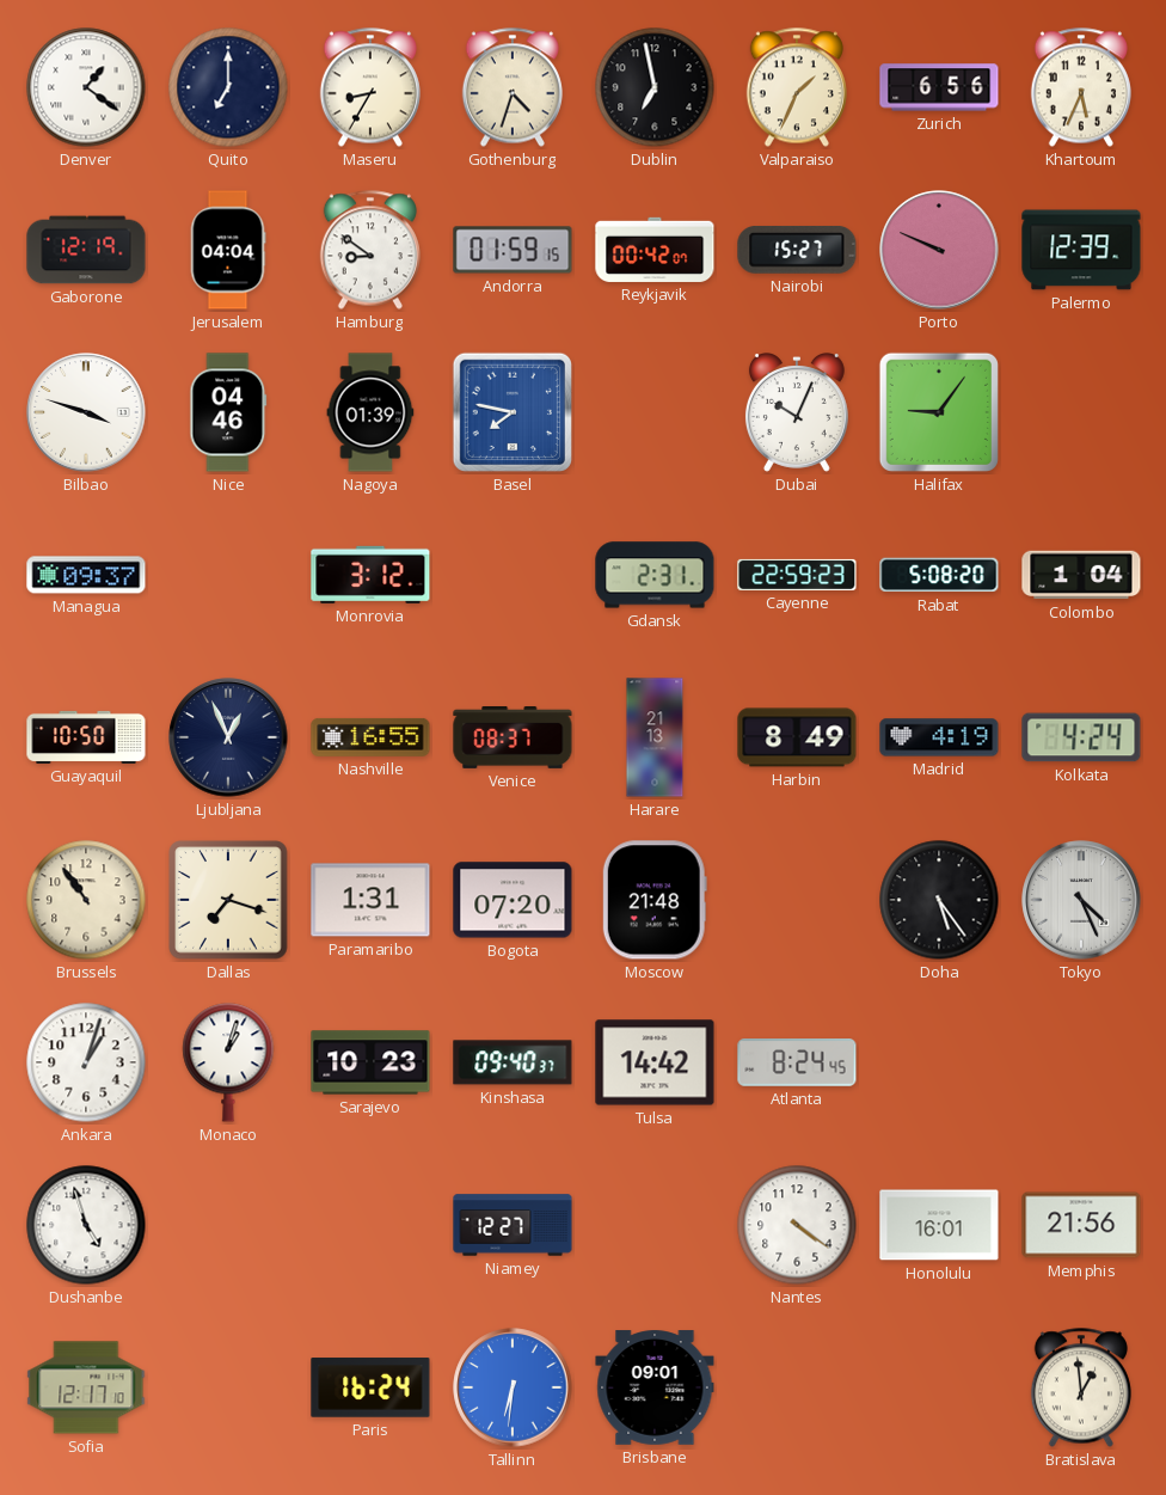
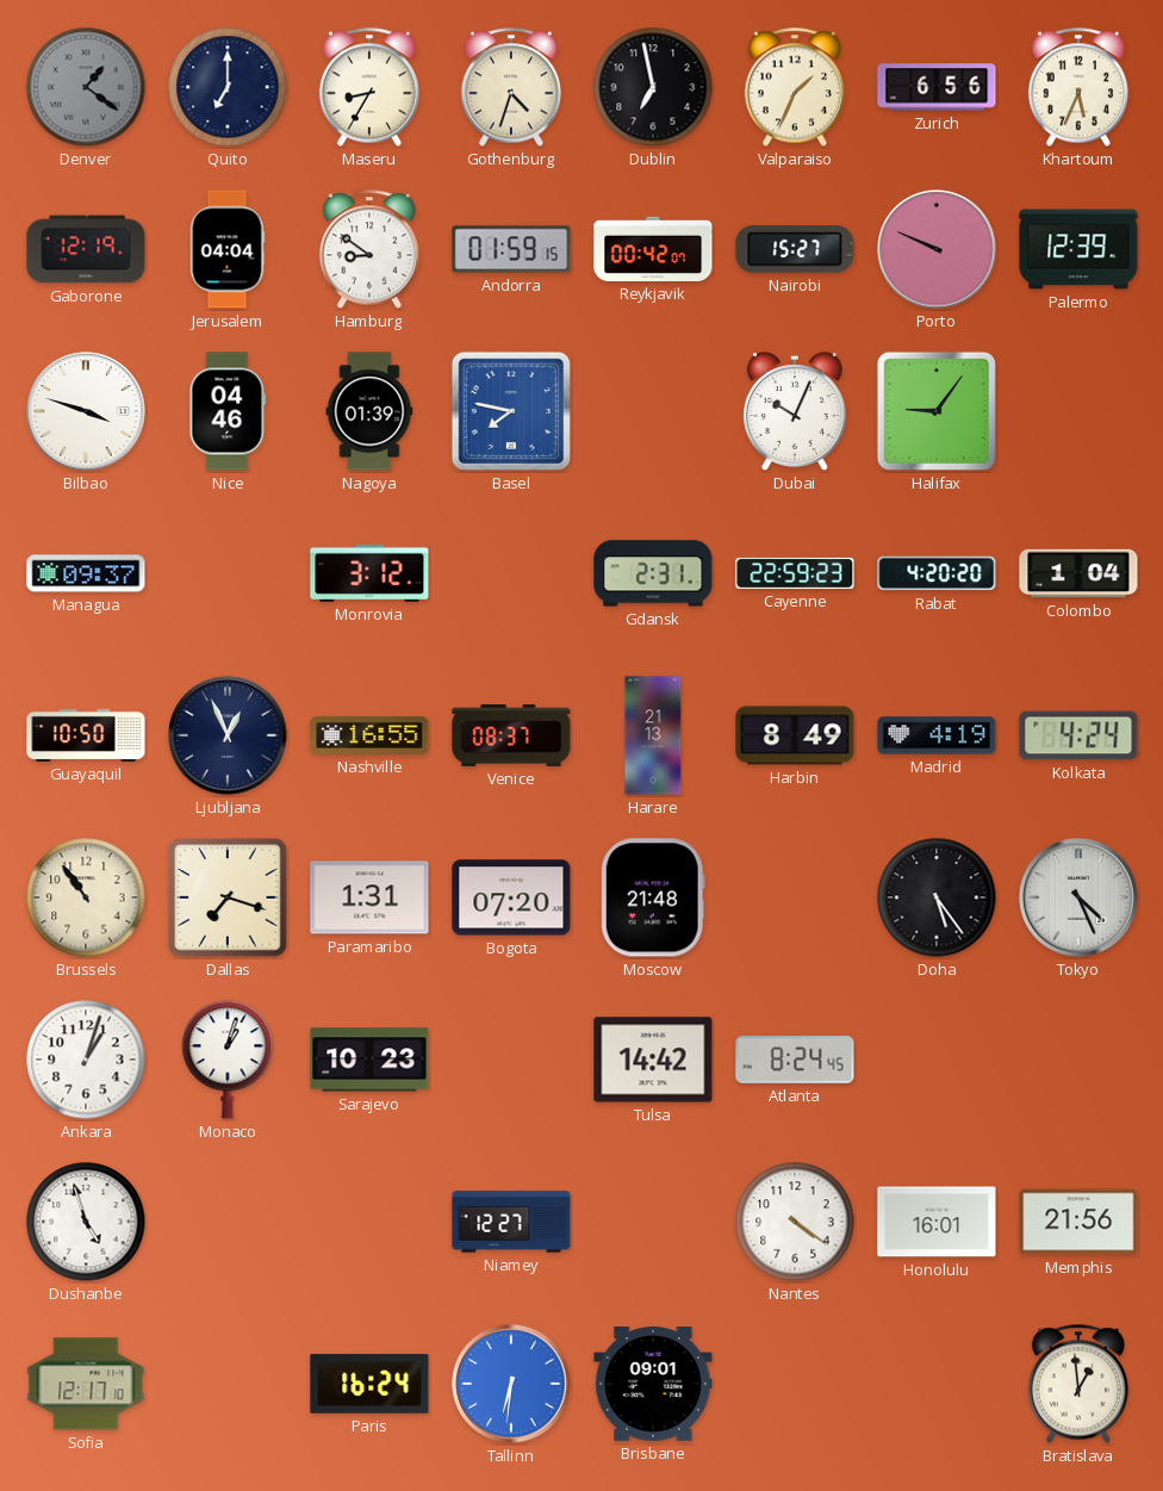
Denver dial: white -> grey
Rabat: 5:08 -> 4:20
Kinshasa: 09:40 -> none
